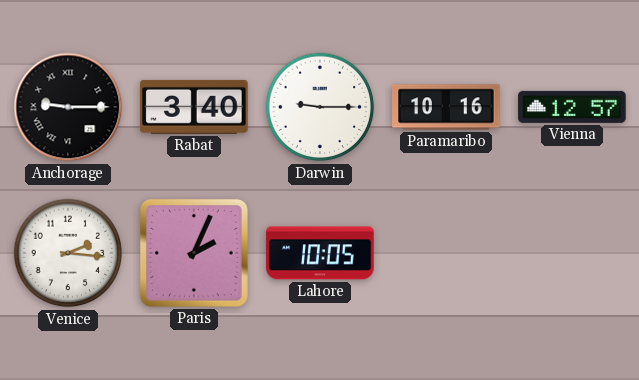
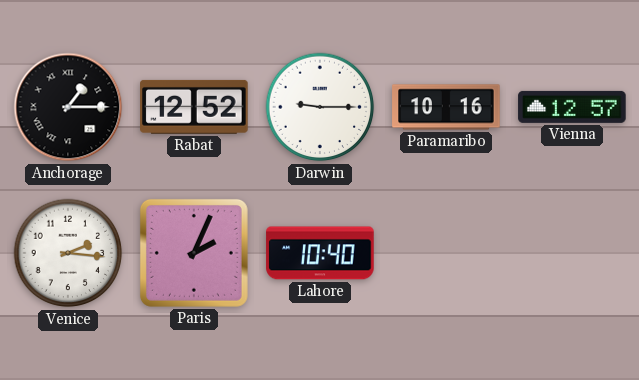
Anchorage: 9:15 -> 1:15
Rabat: 3:40 -> 12:52
Lahore: 10:05 -> 10:40
